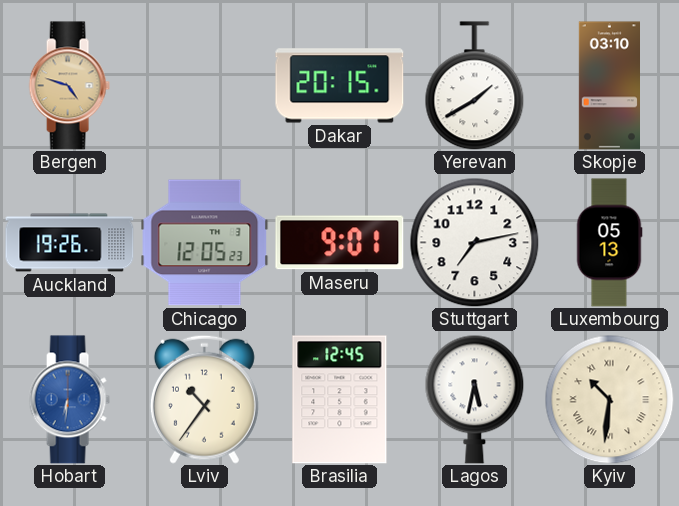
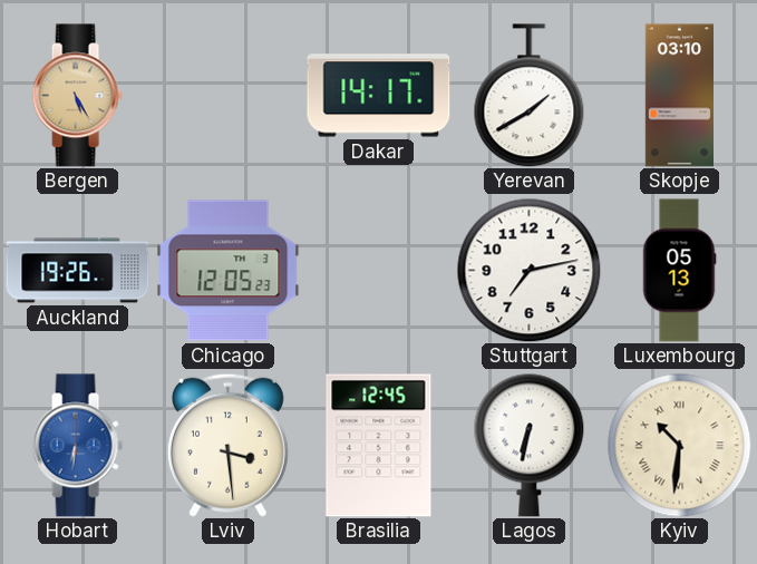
Bergen: 4:48 -> 5:25
Dakar: 20:15 -> 14:17
Maseru: 9:01 -> none
Lviv: 10:36 -> 3:29
Lagos: 5:32 -> 6:32
